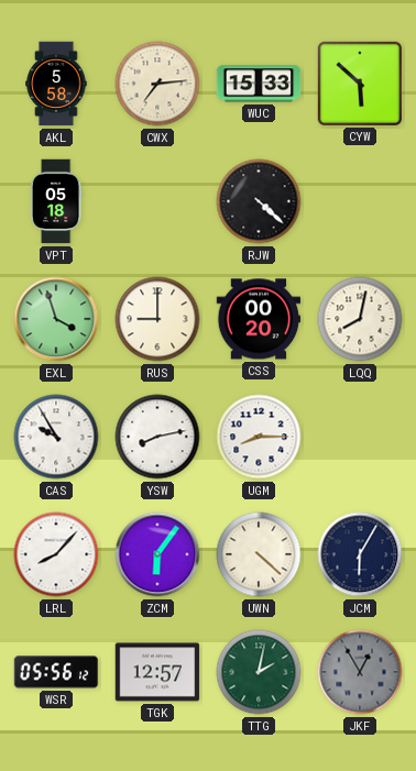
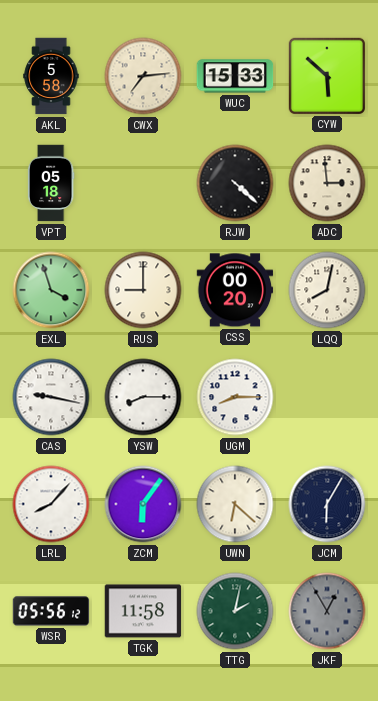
ADC: none -> 2:59
CAS: 9:55 -> 9:17
YSW: 8:13 -> 8:15
UWN: 4:22 -> 6:22
TGK: 12:57 -> 11:58
